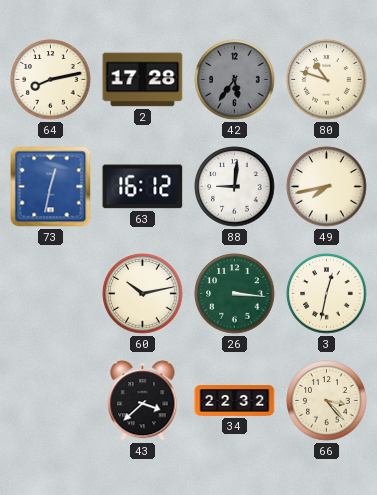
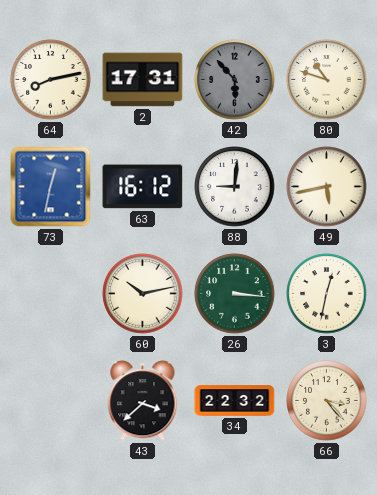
2: 17:28 -> 17:31
42: 5:36 -> 5:53
49: 7:43 -> 5:43
